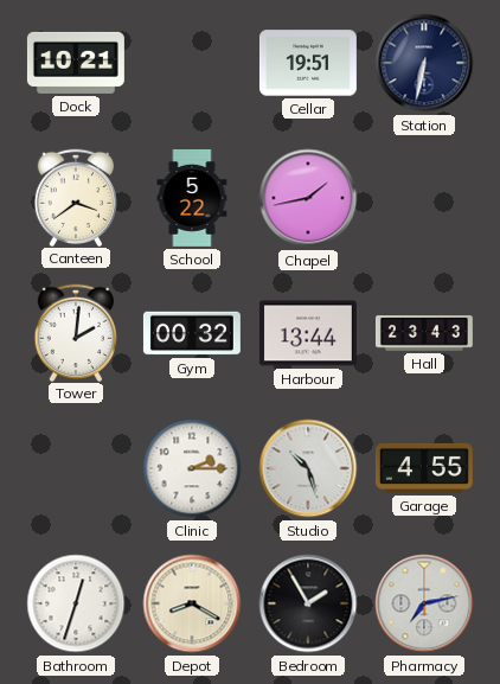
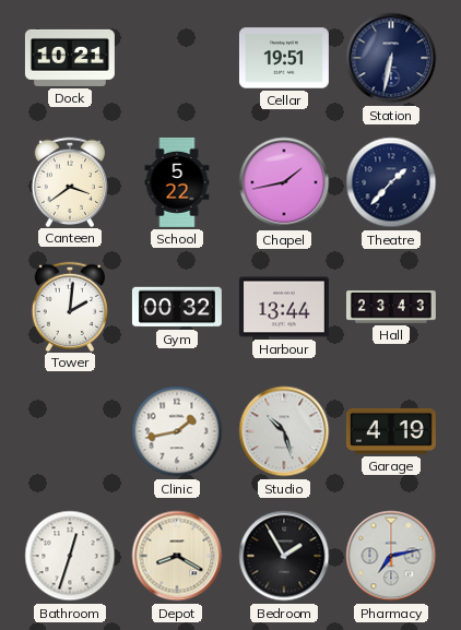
Theatre: none -> 1:37
Clinic: 2:15 -> 1:43
Garage: 4:55 -> 4:19
